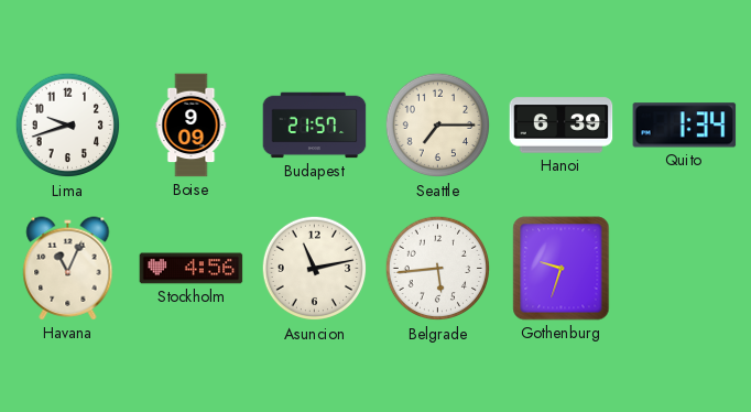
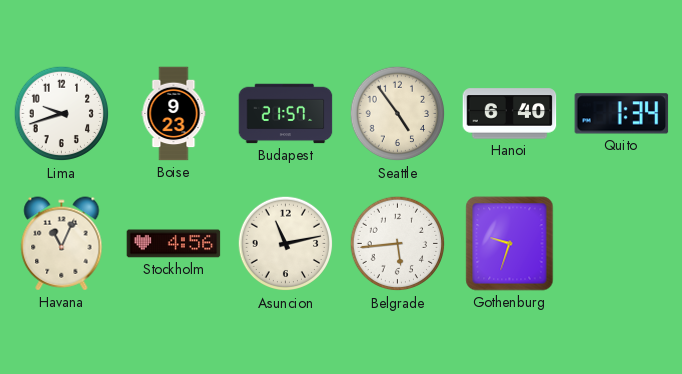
Boise: 9:09 -> 9:23
Seattle: 7:15 -> 4:54
Hanoi: 6:39 -> 6:40
